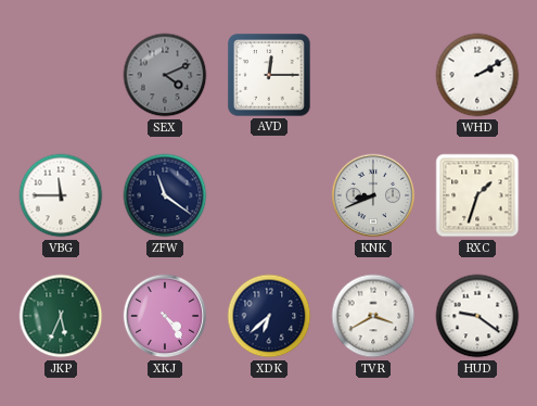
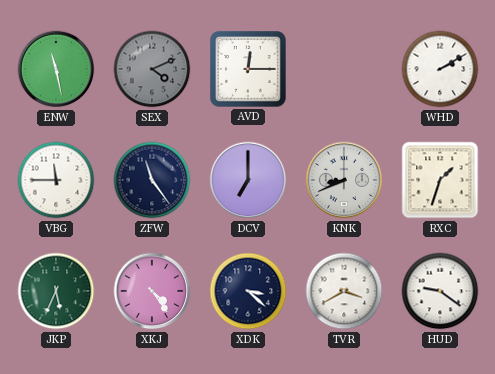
ENW: none -> 11:28
ZFW: 11:21 -> 11:24
DCV: none -> 7:00
XDK: 6:38 -> 3:22
